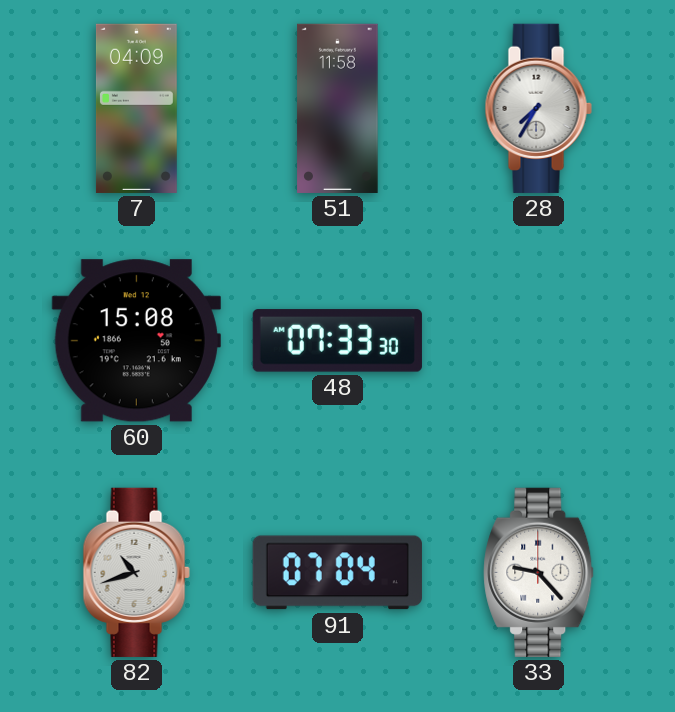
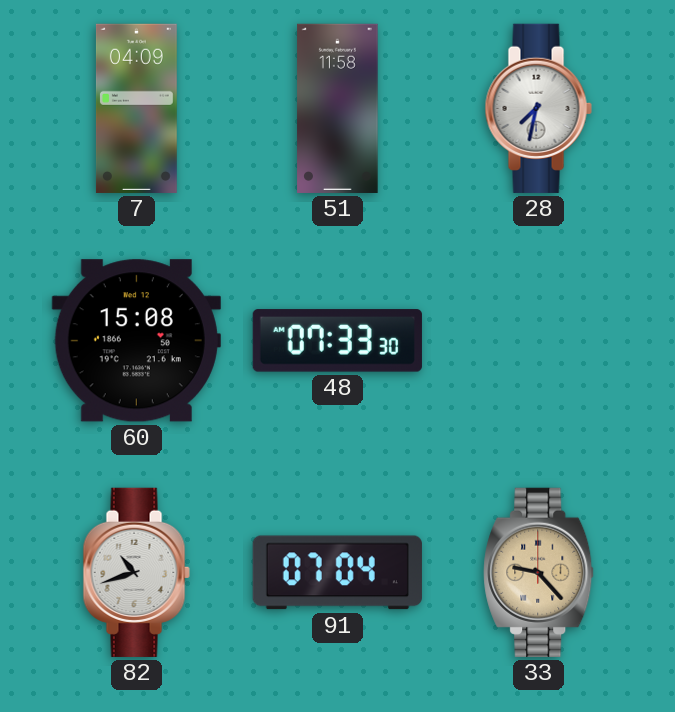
28: 7:35 -> 7:32
33 dial: white -> champagne
